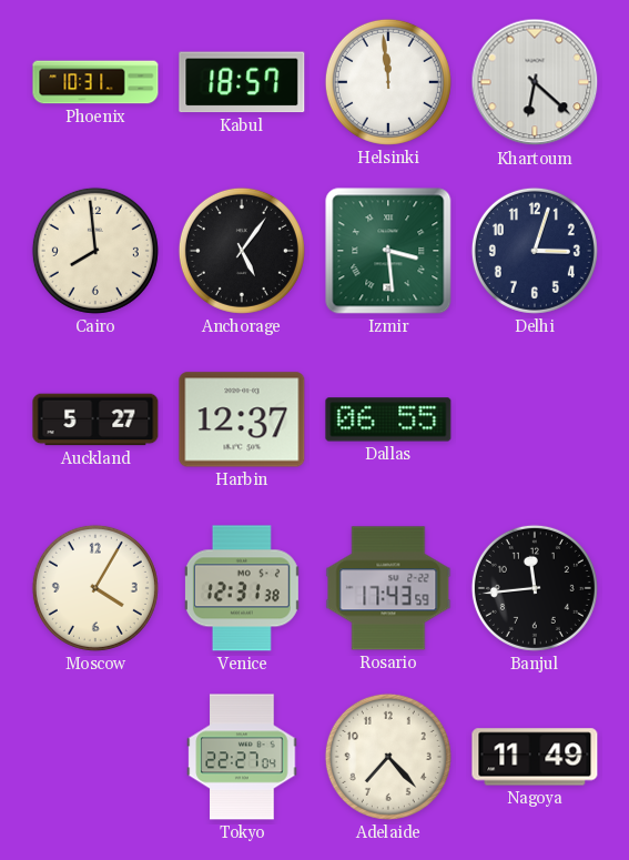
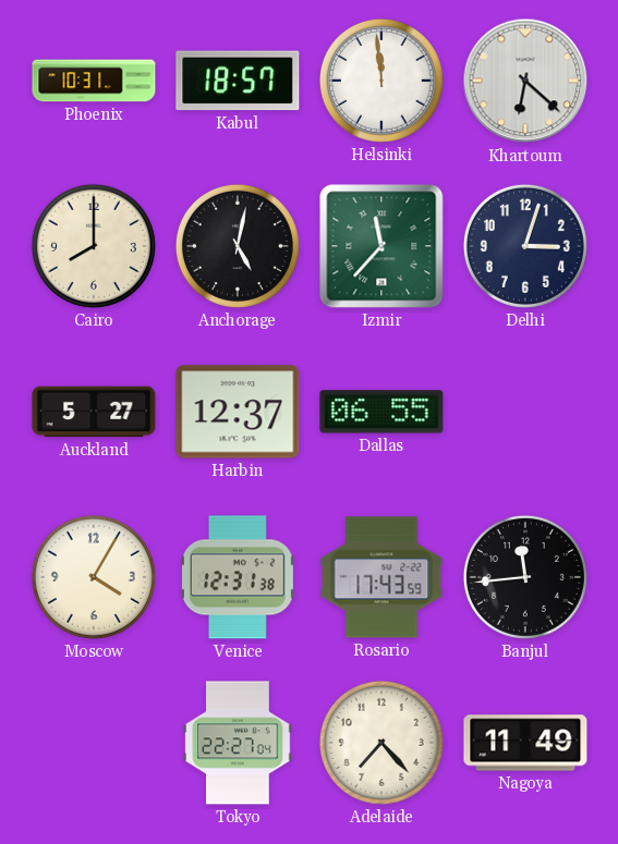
Cairo: 7:59 -> 8:00
Anchorage: 5:06 -> 5:02
Izmir: 3:29 -> 11:37
